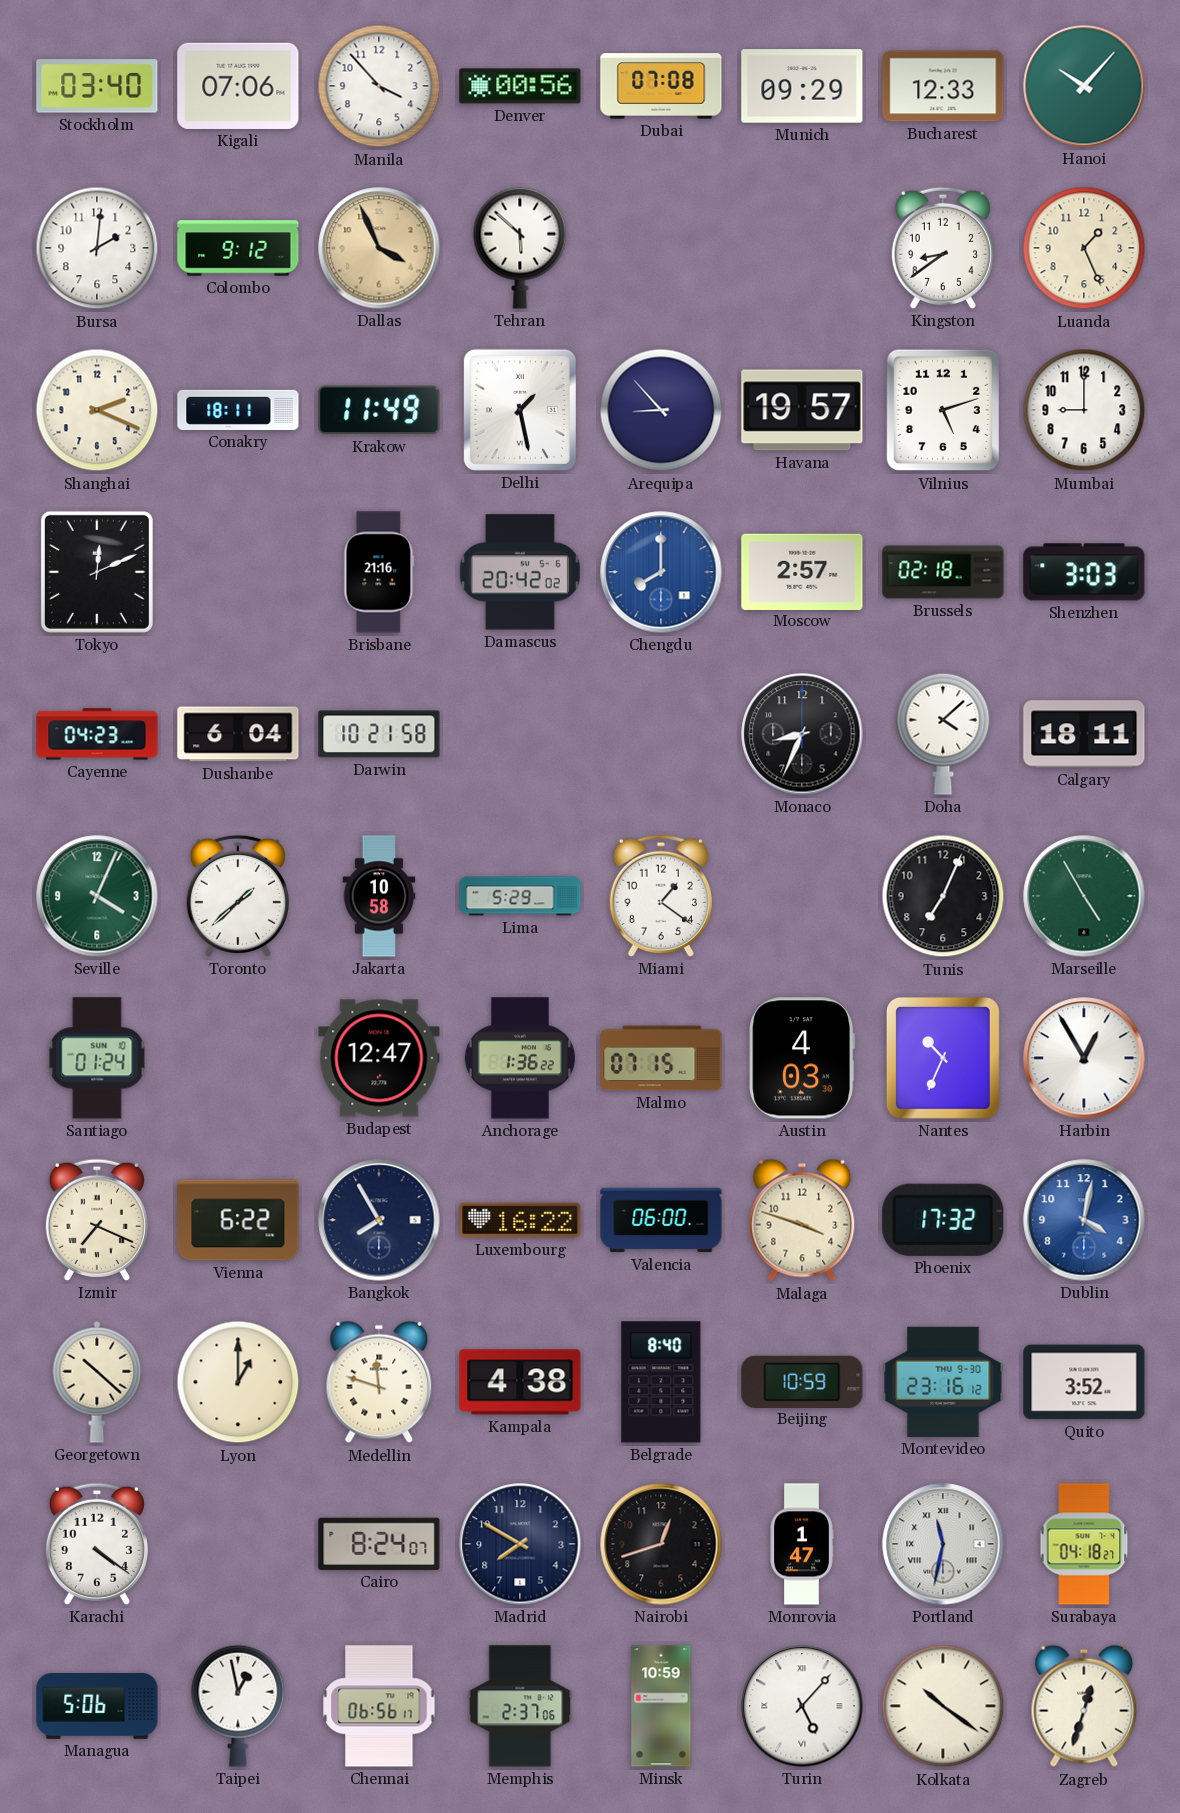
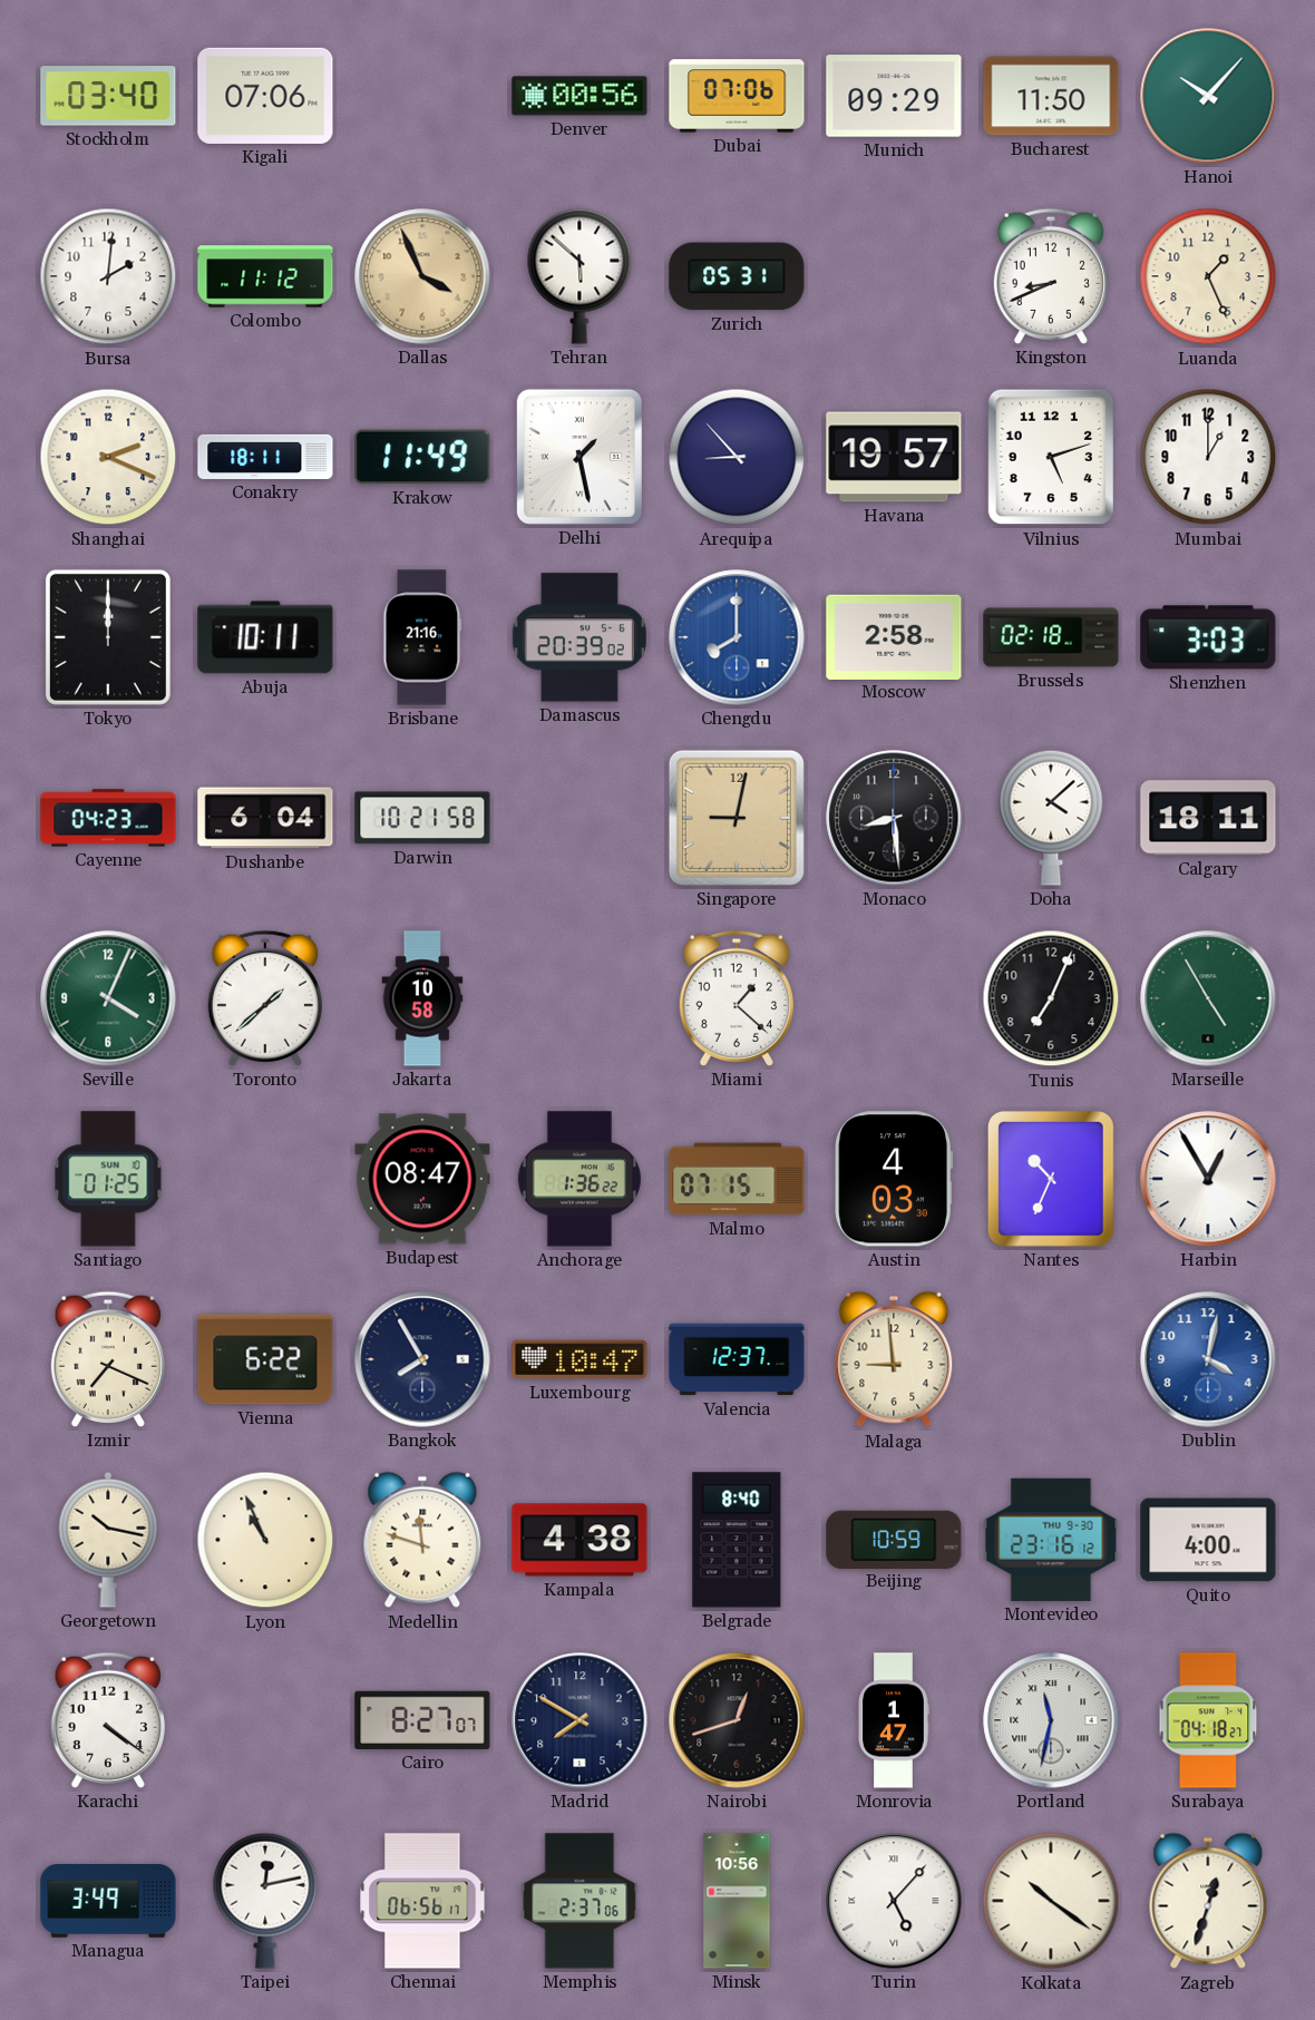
Manila: 3:53 -> none
Dubai: 07:08 -> 07:06
Bucharest: 12:33 -> 11:50
Colombo: 9:12 -> 11:12
Zurich: none -> 05:31
Kingston: 8:39 -> 8:41
Mumbai: 9:00 -> 1:00
Tokyo: 12:11 -> 12:00
Abuja: none -> 10:11
Damascus: 20:42 -> 20:39
Moscow: 2:57 -> 2:58
Singapore: none -> 9:02
Monaco: 8:34 -> 8:29
Lima: 5:29 -> none
Miami: 1:21 -> 1:22
Santiago: 01:24 -> 01:25
Budapest: 12:47 -> 08:47
Luxembourg: 16:22 -> 10:47
Valencia: 06:00 -> 12:37
Malaga: 3:48 -> 8:59
Phoenix: 17:32 -> none
Georgetown: 10:22 -> 10:17
Lyon: 1:00 -> 10:56
Quito: 3:52 -> 4:00
Cairo: 8:24 -> 8:27
Managua: 5:06 -> 3:49
Taipei: 12:58 -> 12:13
Minsk: 10:59 -> 10:56
